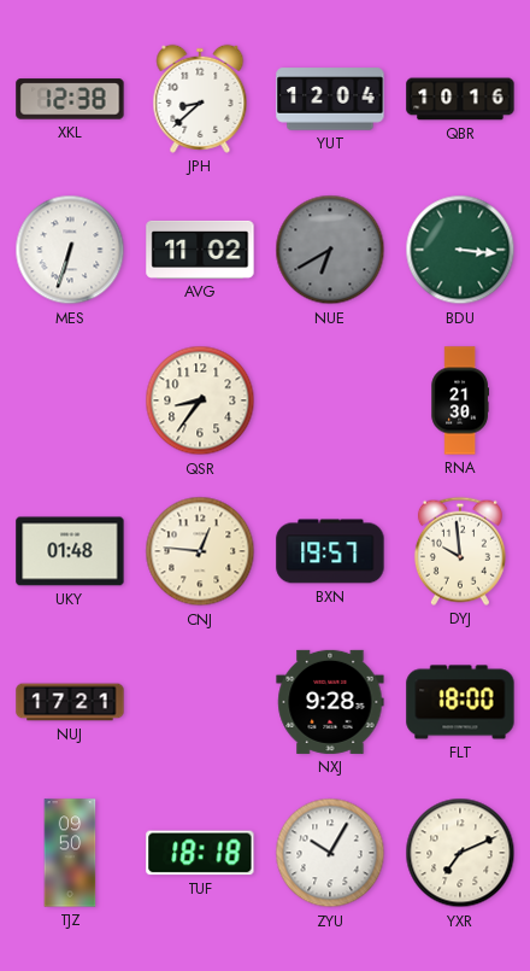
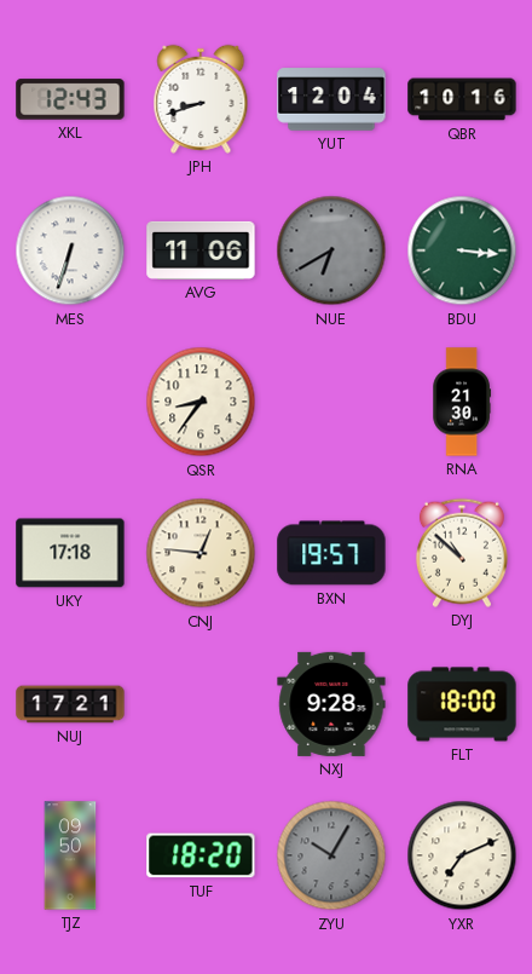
XKL: 12:38 -> 12:43
JPH: 8:38 -> 8:42
AVG: 11:02 -> 11:06
UKY: 01:48 -> 17:18
DYJ: 9:59 -> 10:52
TUF: 18:18 -> 18:20
ZYU dial: white -> grey
